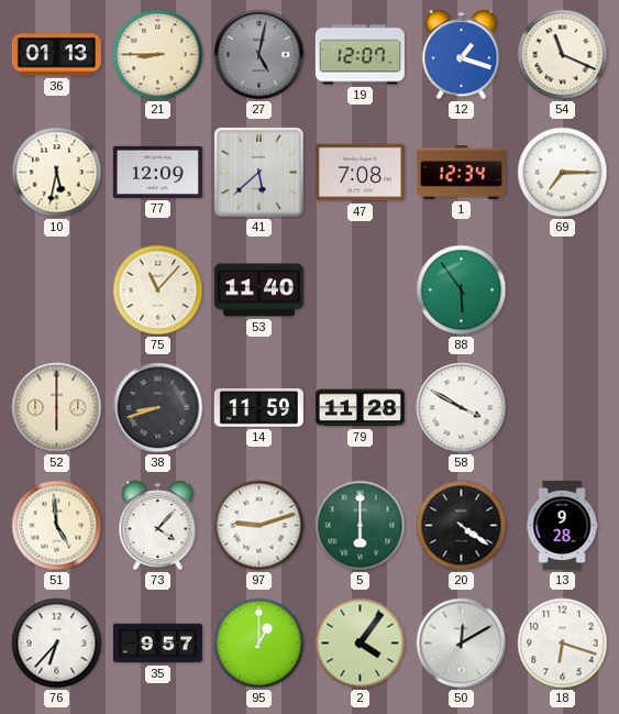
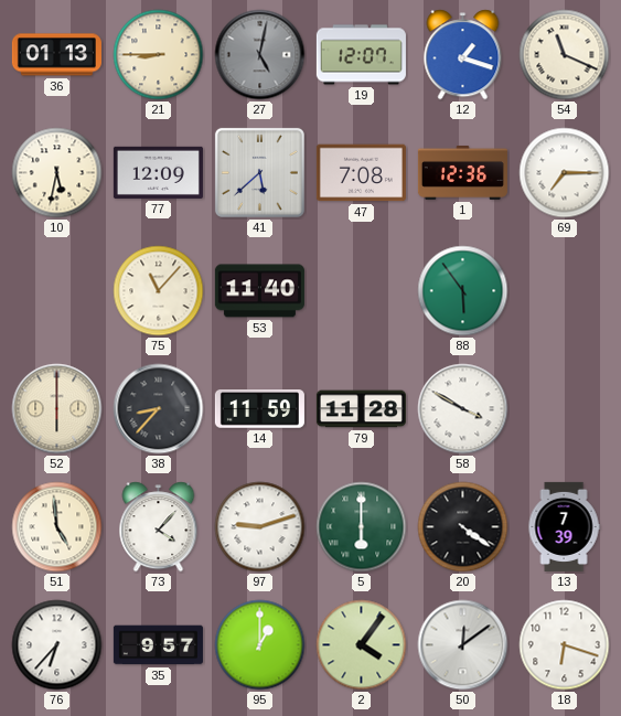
1: 12:34 -> 12:36
38: 8:42 -> 8:37
13: 9:28 -> 7:39
50: 12:10 -> 12:09
